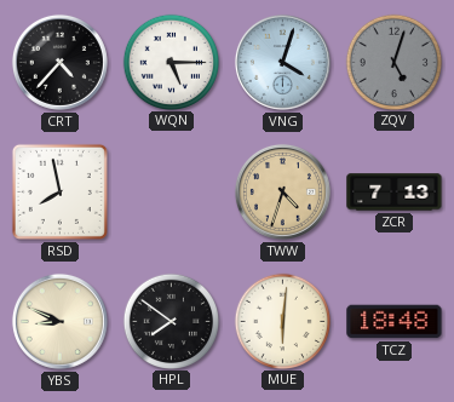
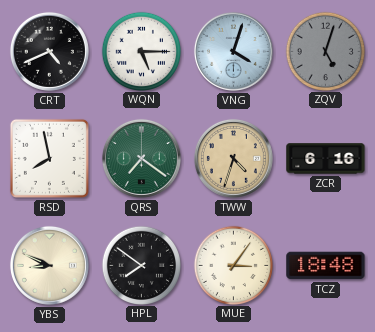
CRT: 4:37 -> 4:41
QRS: none -> 7:21
ZCR: 7:13 -> 6:16
MUE: 6:01 -> 3:06
